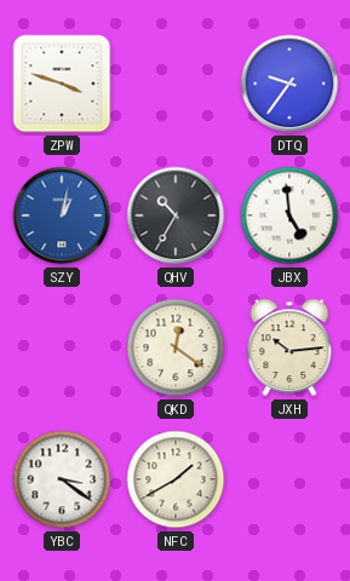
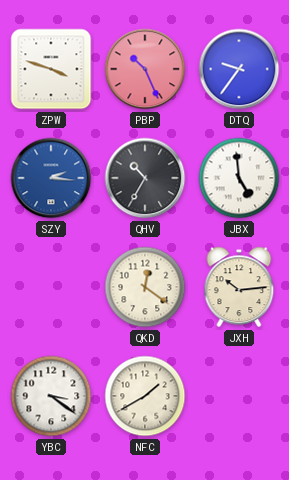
PBP: none -> 10:26
SZY: 1:02 -> 2:16
